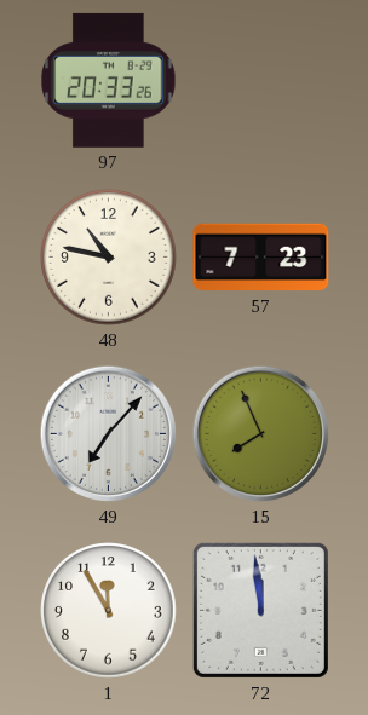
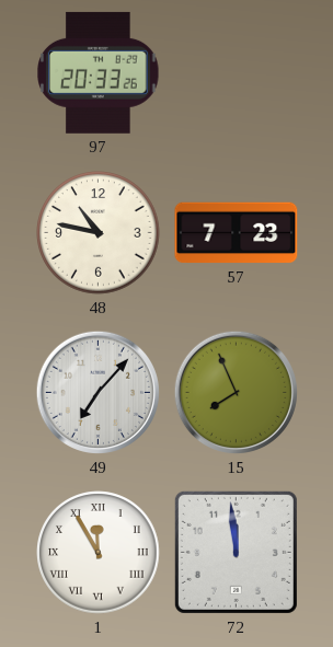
1 numerals: Arabic -> Roman
